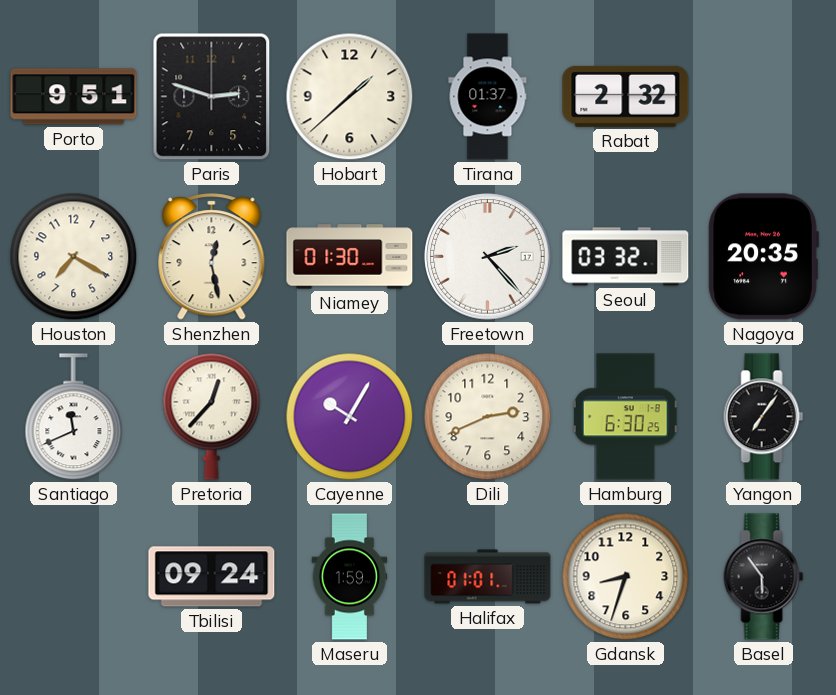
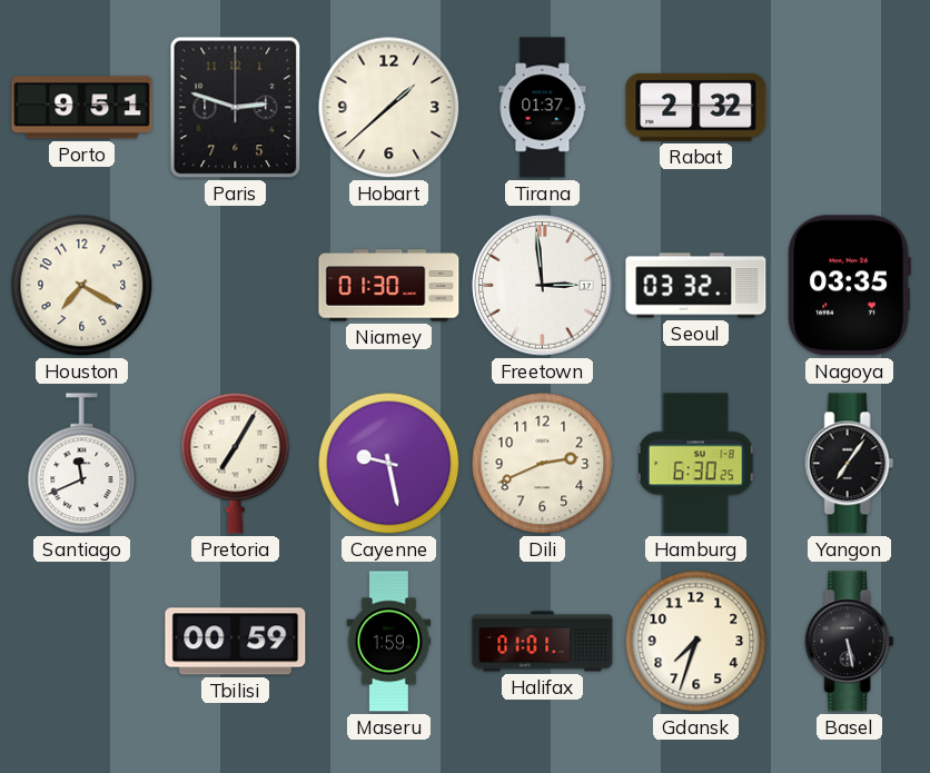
Shenzhen: 12:28 -> none
Freetown: 2:23 -> 2:59
Nagoya: 20:35 -> 03:35
Pretoria: 12:37 -> 7:05
Cayenne: 10:05 -> 9:28
Tbilisi: 09:24 -> 00:59
Gdansk: 8:33 -> 7:33
Basel: 5:54 -> 5:28
